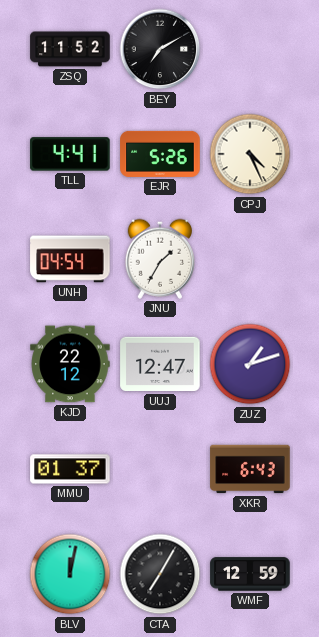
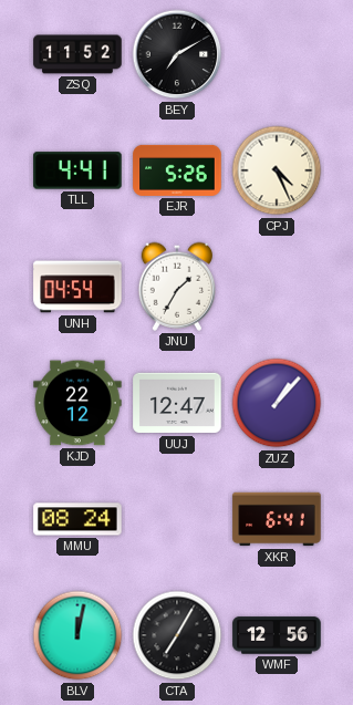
ZUZ: 1:12 -> 1:07
MMU: 01:37 -> 08:24
XKR: 6:43 -> 6:41
WMF: 12:59 -> 12:56
